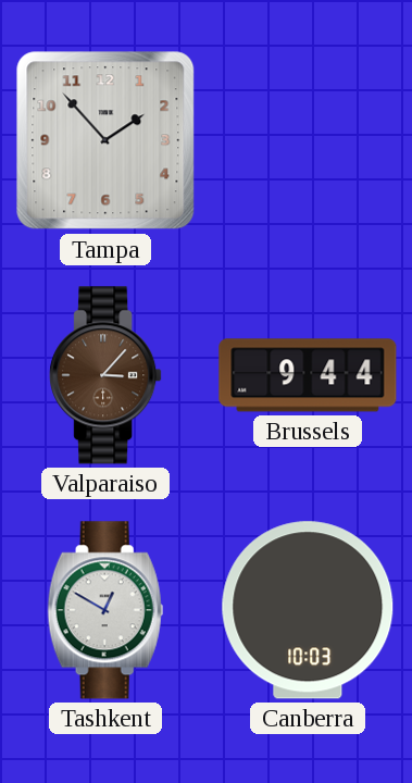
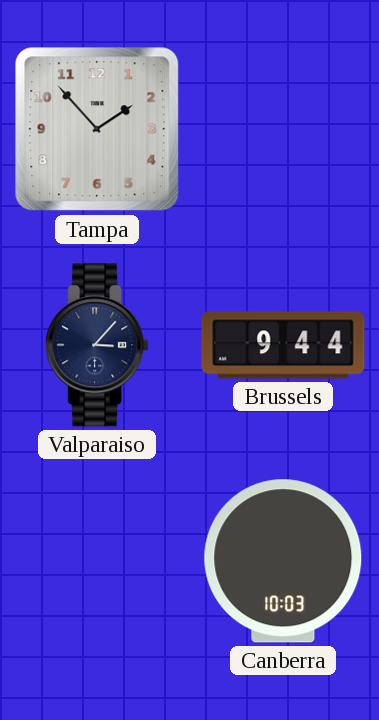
Valparaiso dial: brown -> navy
Tashkent: 12:50 -> none
